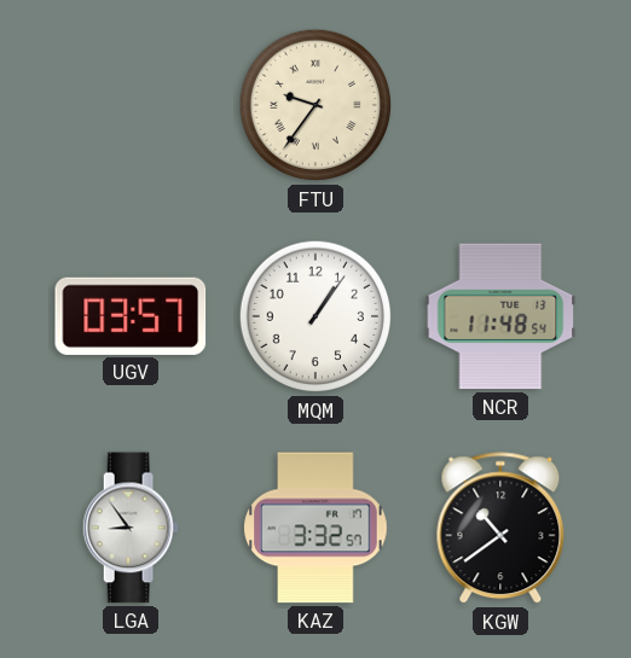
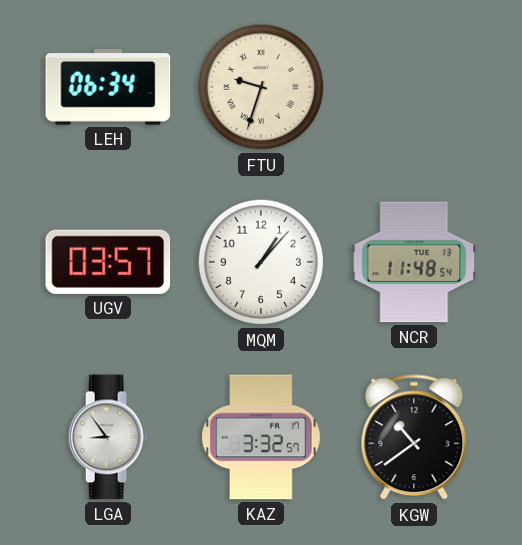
LEH: none -> 06:34
FTU: 9:36 -> 9:33
MQM: 1:06 -> 1:07
